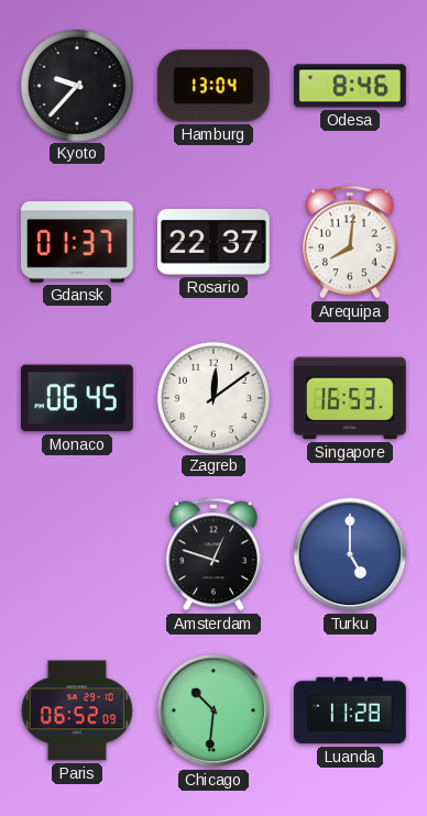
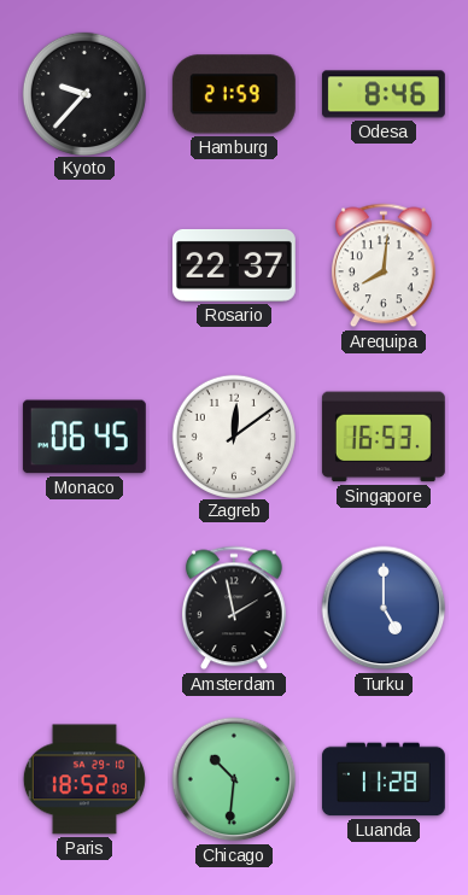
Hamburg: 13:04 -> 21:59
Gdansk: 01:37 -> none
Amsterdam: 12:48 -> 1:58
Paris: 06:52 -> 18:52
